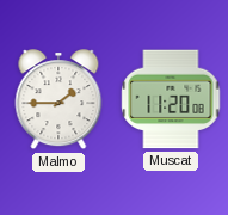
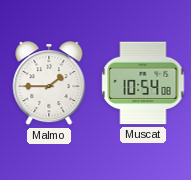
Muscat: 11:20 -> 10:54
